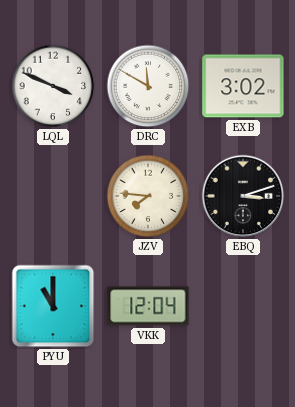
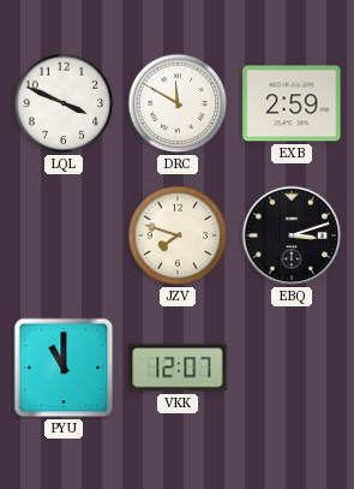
EXB: 3:02 -> 2:59
JZV: 7:46 -> 7:48
VKK: 12:04 -> 12:07
